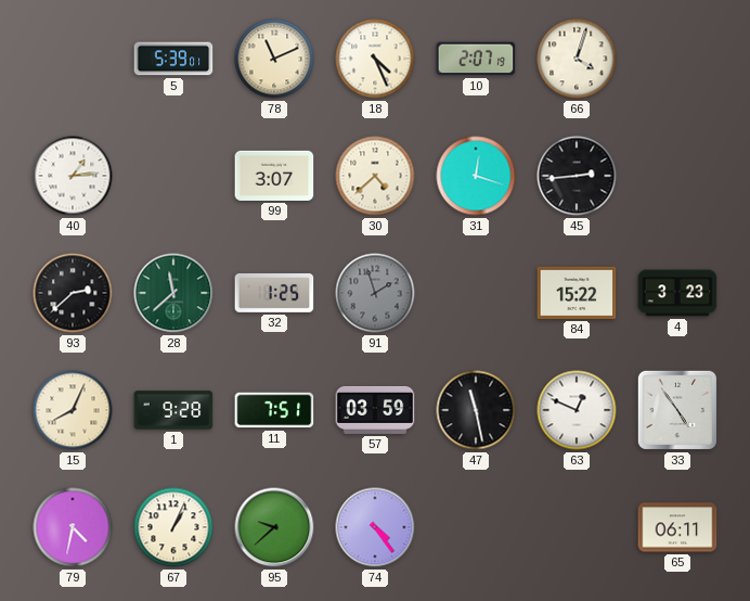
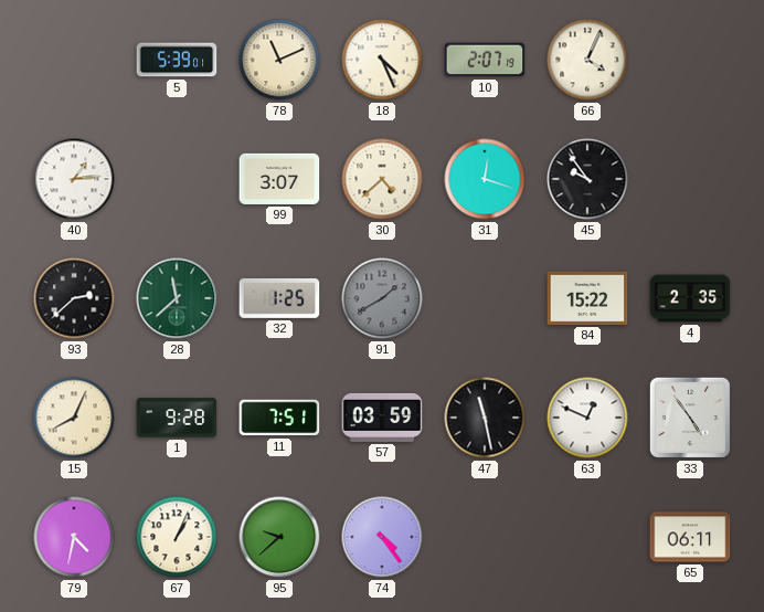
66: 4:03 -> 4:04
45: 2:44 -> 9:54
91: 1:57 -> 1:40
4: 3:23 -> 2:35
